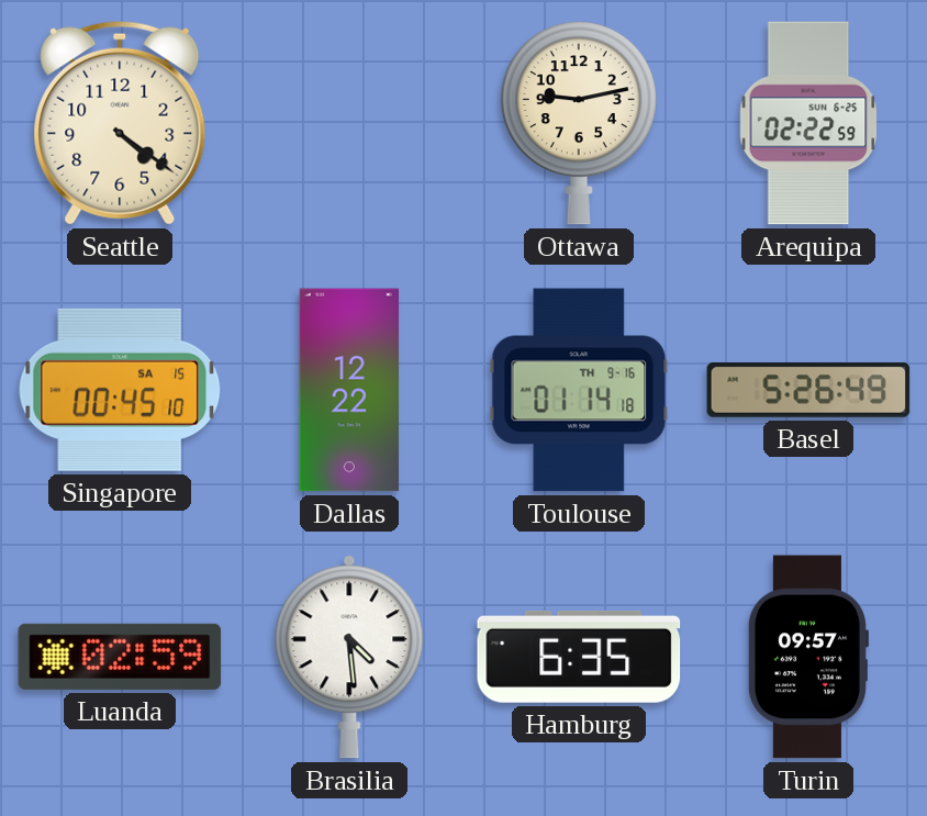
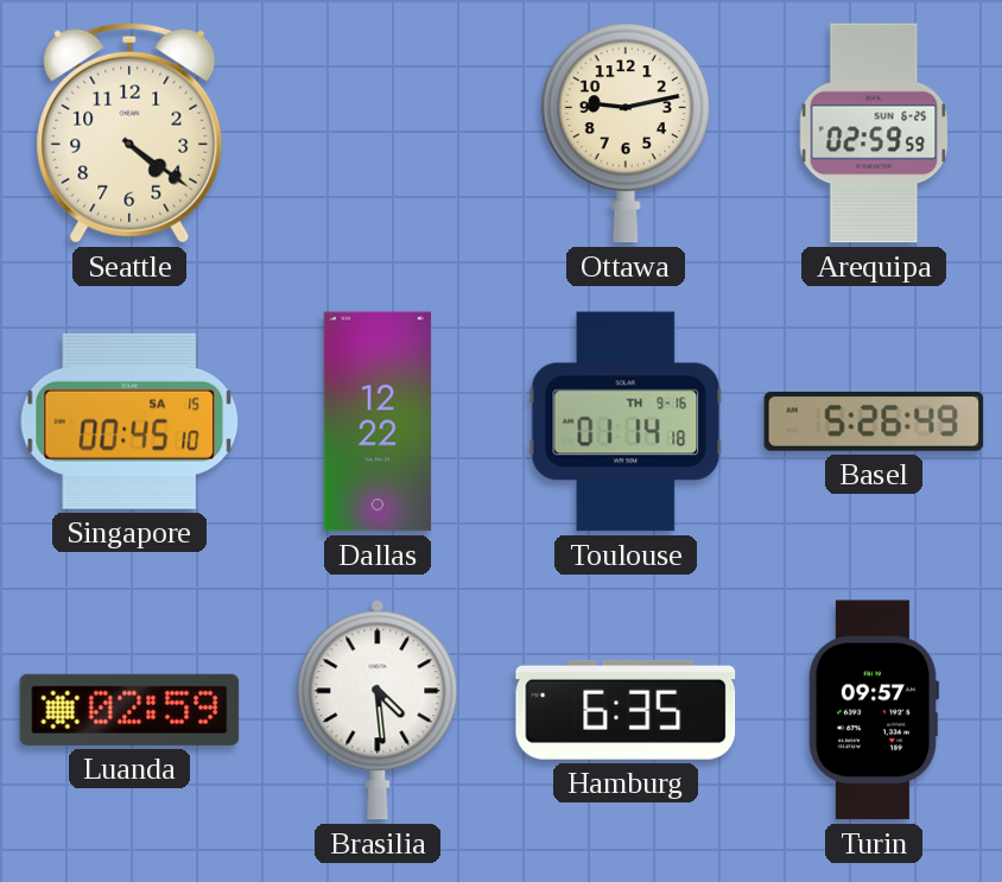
Arequipa: 02:22 -> 02:59
